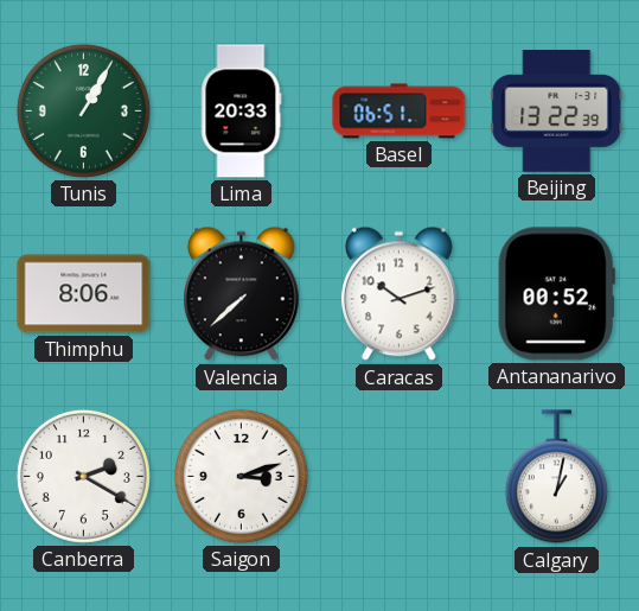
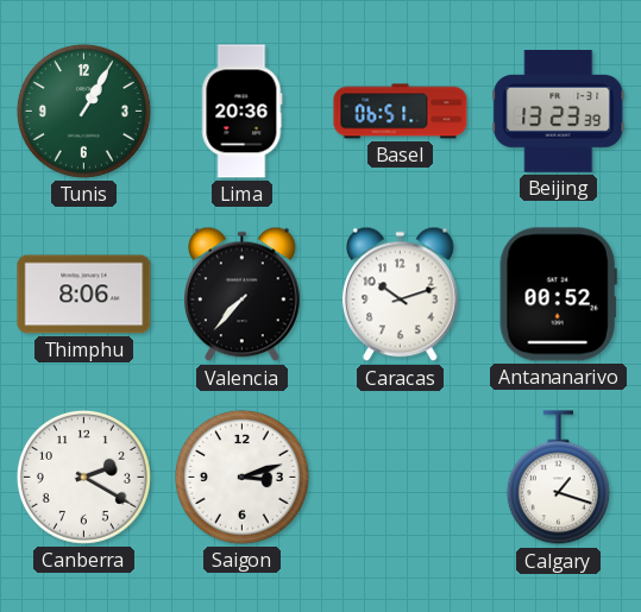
Lima: 20:33 -> 20:36
Beijing: 13:22 -> 13:23
Valencia: 7:38 -> 7:37
Calgary: 1:02 -> 1:18
